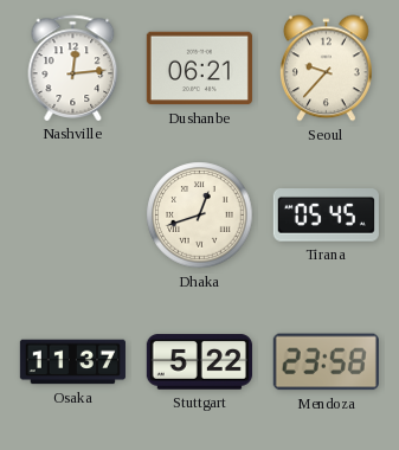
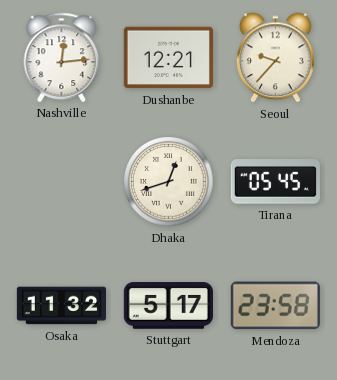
Dushanbe: 06:21 -> 12:21
Osaka: 11:37 -> 11:32
Stuttgart: 5:22 -> 5:17
